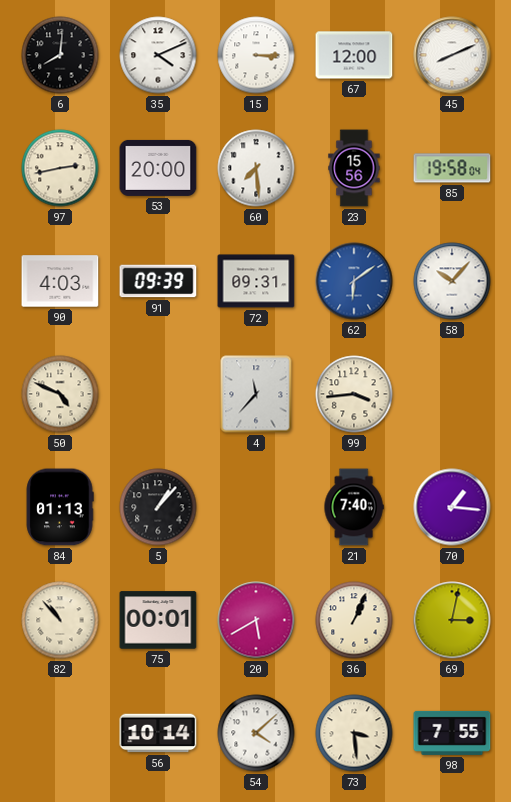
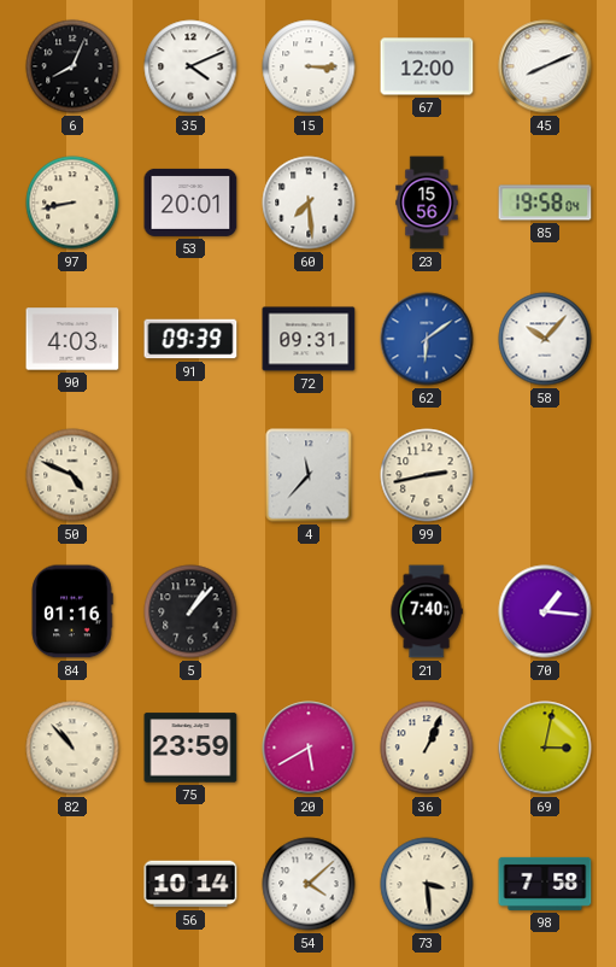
6: 8:01 -> 8:04
97: 2:43 -> 8:43
53: 20:00 -> 20:01
99: 3:44 -> 2:43
84: 01:13 -> 01:16
75: 00:01 -> 23:59
98: 7:55 -> 7:58
